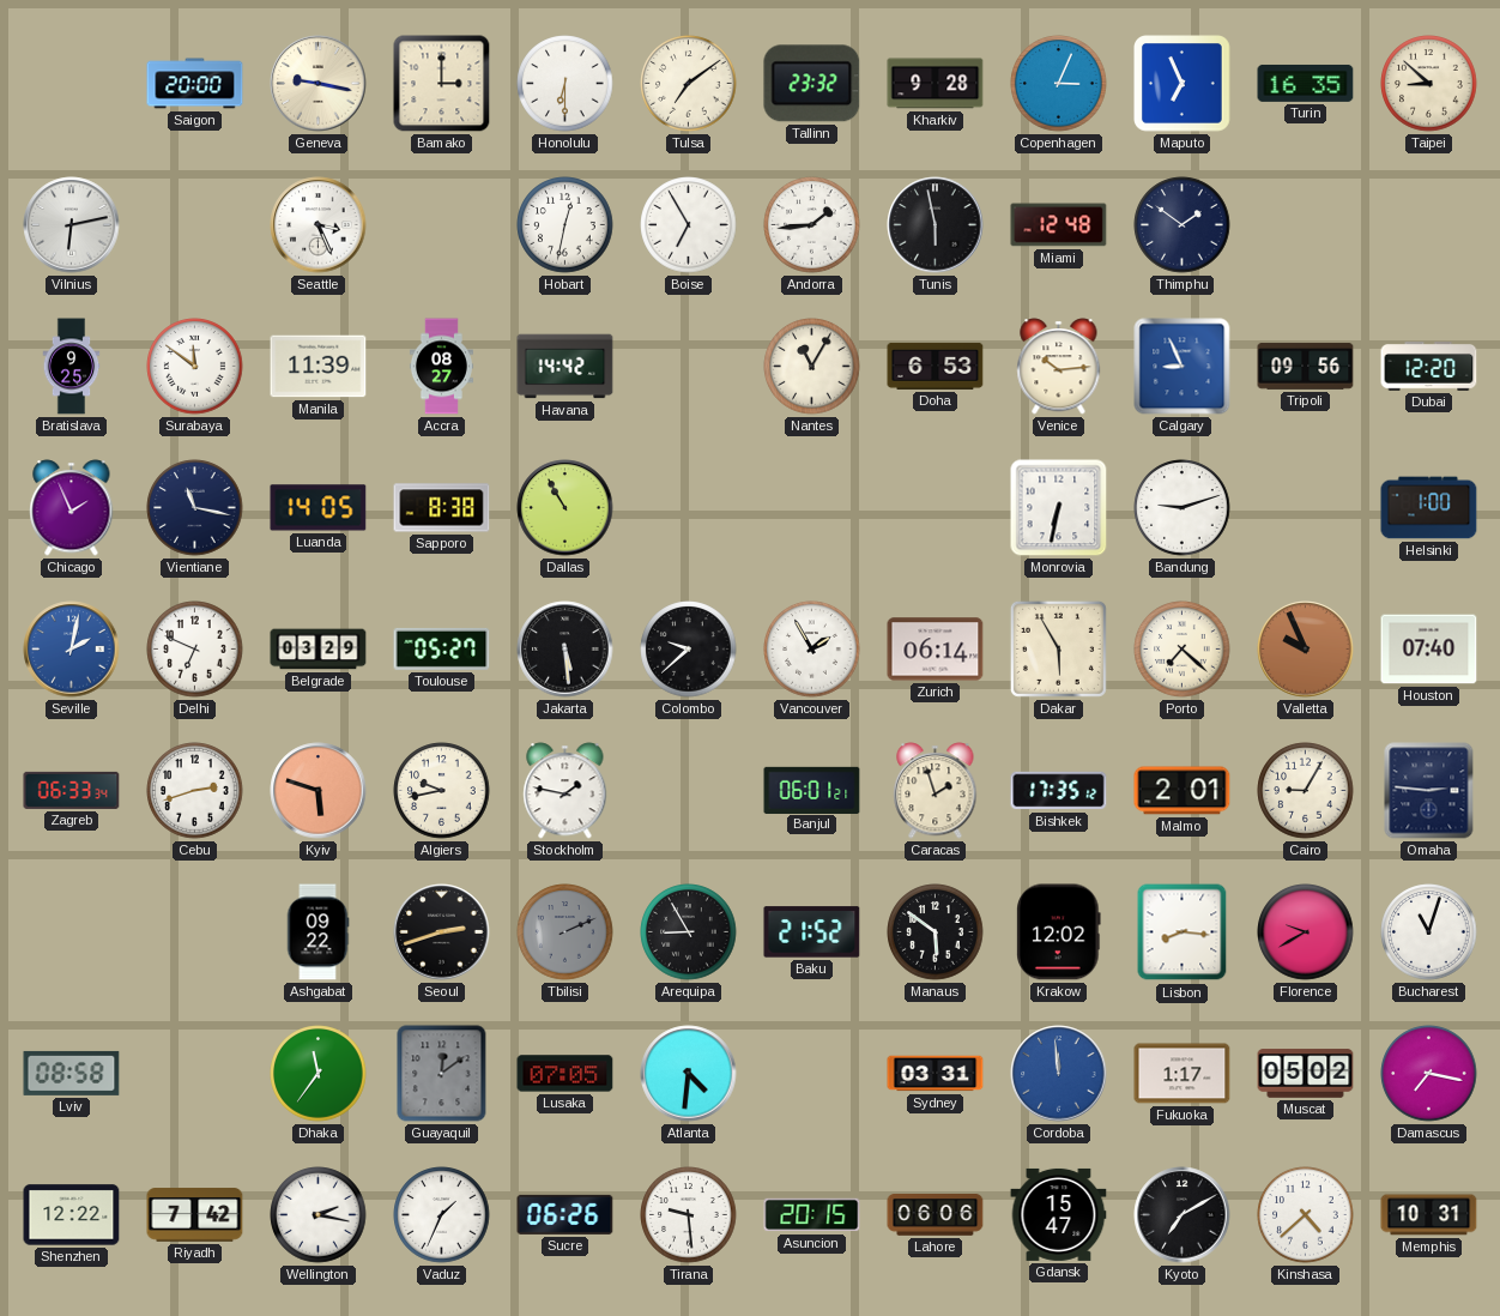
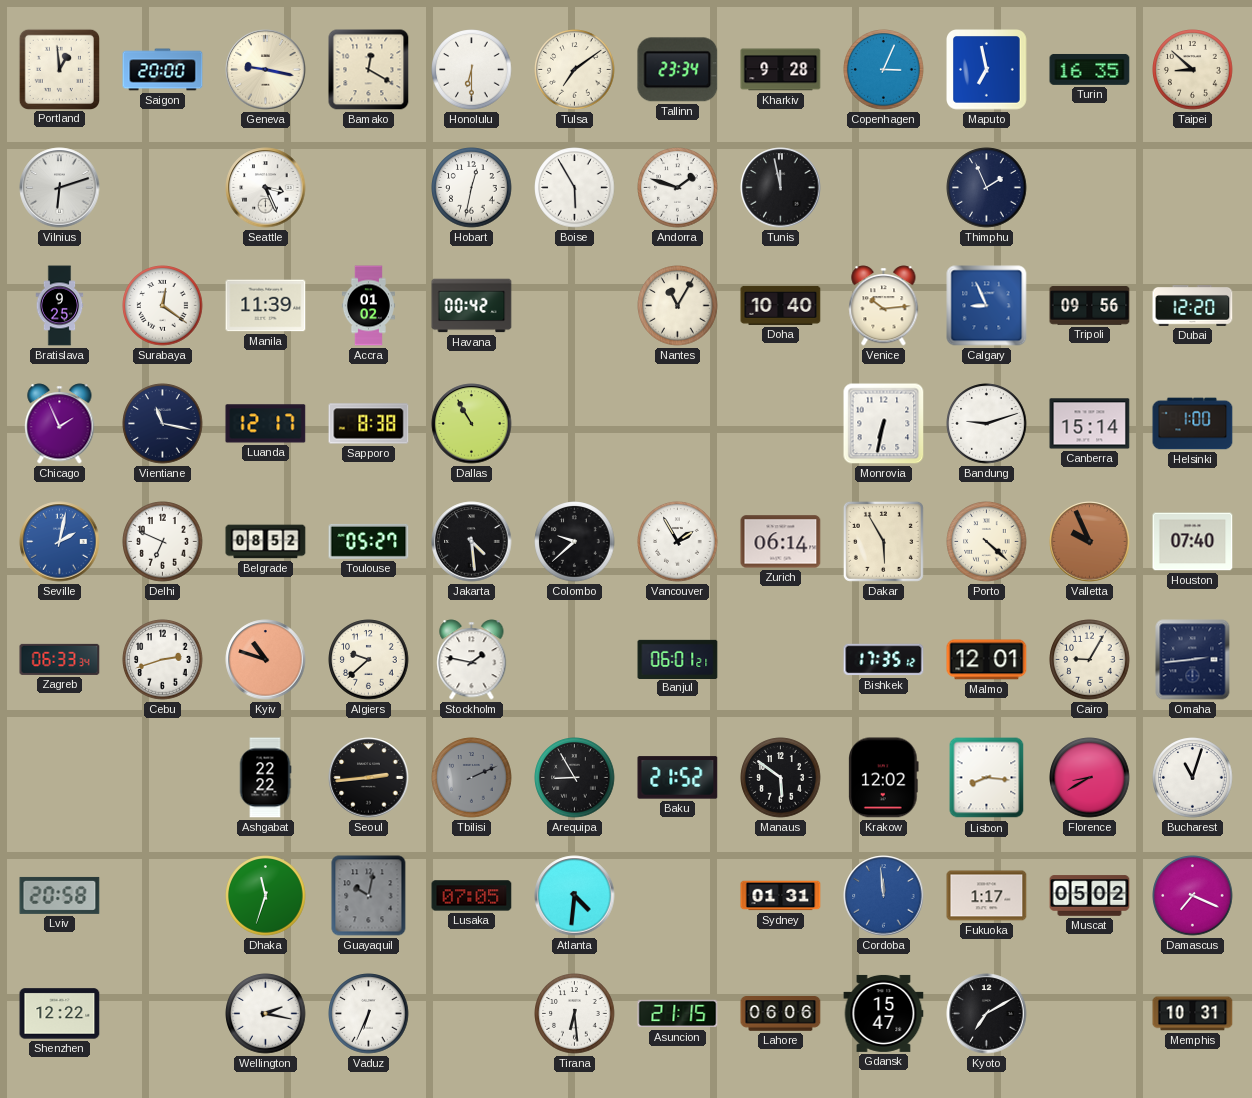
Portland: none -> 12:59
Bamako: 3:00 -> 12:20
Tallinn: 23:32 -> 23:34
Maputo: 6:56 -> 6:58
Vilnius: 6:13 -> 6:12
Boise: 6:55 -> 5:55
Andorra: 1:44 -> 1:48
Tunis: 5:58 -> 11:58
Miami: 12:48 -> none
Thimphu: 1:51 -> 1:56
Surabaya: 11:51 -> 12:21
Accra: 08:27 -> 01:02
Havana: 14:42 -> 00:42
Doha: 6:53 -> 10:40
Luanda: 14:05 -> 12:17
Canberra: none -> 15:14
Belgrade: 03:29 -> 08:52
Jakarta: 5:29 -> 4:29
Porto: 7:22 -> 4:22
Kyiv: 5:48 -> 10:48
Algiers: 9:43 -> 9:38
Caracas: 1:57 -> none
Malmo: 2:01 -> 12:01
Omaha: 2:46 -> 2:44
Ashgabat: 09:22 -> 22:22
Seoul: 2:42 -> 2:44
Florence: 9:40 -> 8:40
Lviv: 08:58 -> 20:58
Dhaka: 11:36 -> 11:33
Guayaquil: 12:09 -> 10:02
Sydney: 03:31 -> 01:31
Damascus: 7:17 -> 7:19
Riyadh: 7:42 -> none
Vaduz: 1:34 -> 6:34
Sucre: 06:26 -> none
Tirana: 9:29 -> 6:29
Asuncion: 20:15 -> 21:15
Kinshasa: 4:38 -> none
